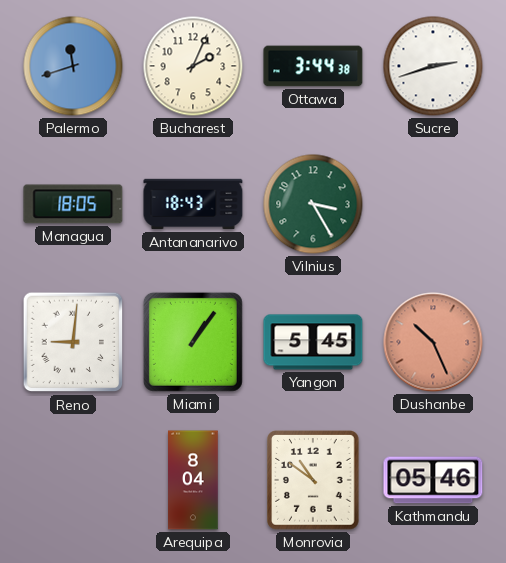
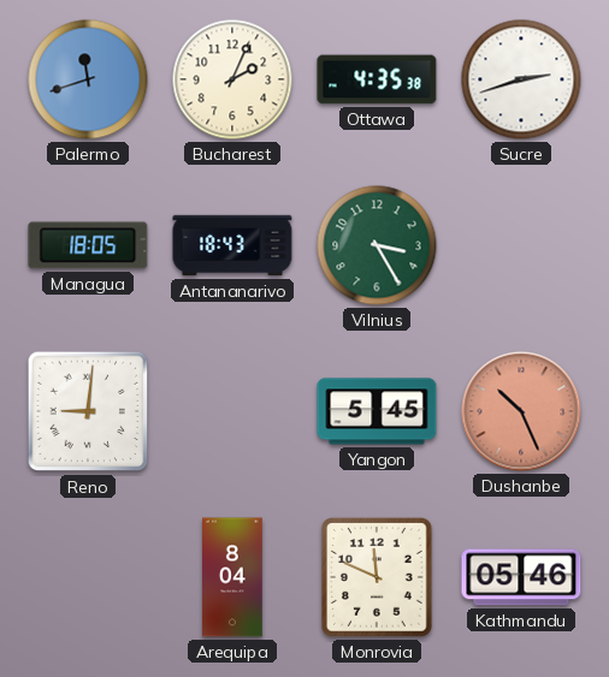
Ottawa: 3:44 -> 4:35
Miami: 1:06 -> none
Monrovia: 10:51 -> 11:49
